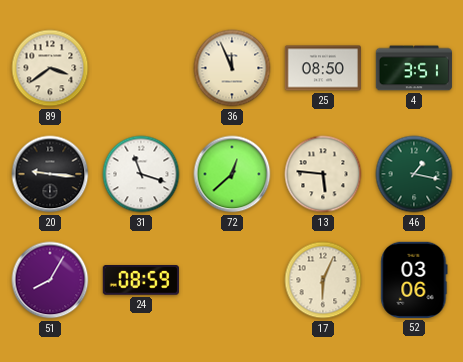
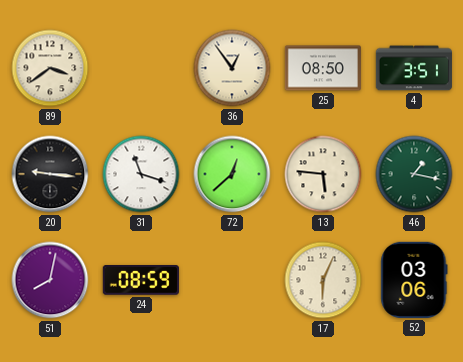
36: 11:56 -> 12:54
51: 8:05 -> 8:02
